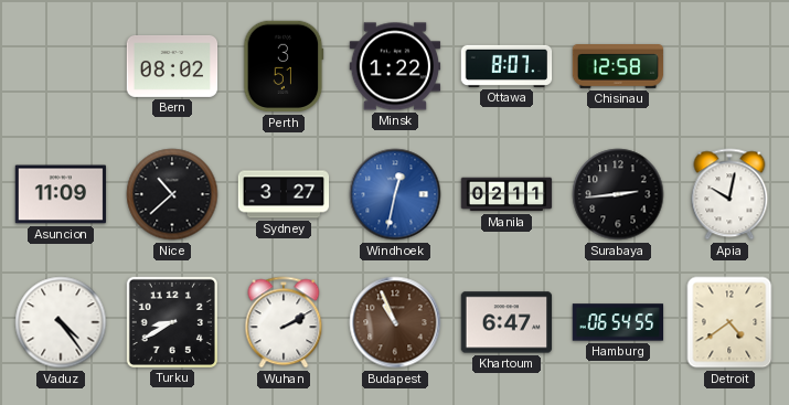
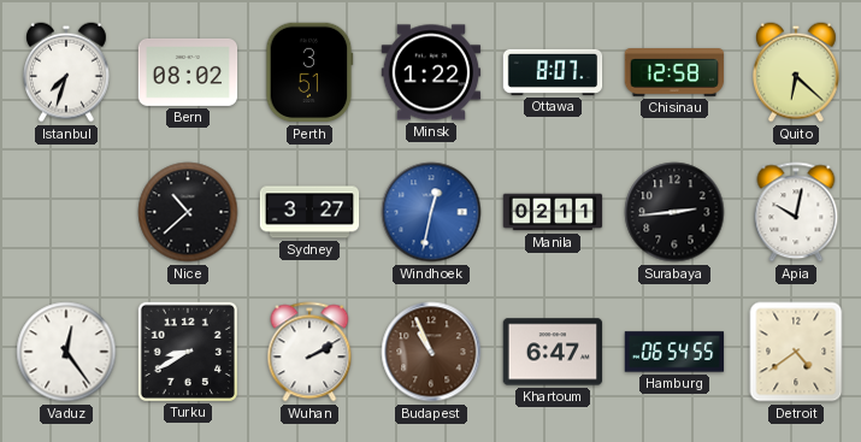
Istanbul: none -> 7:33
Quito: none -> 6:22
Asuncion: 11:09 -> none
Vaduz: 4:24 -> 12:24
